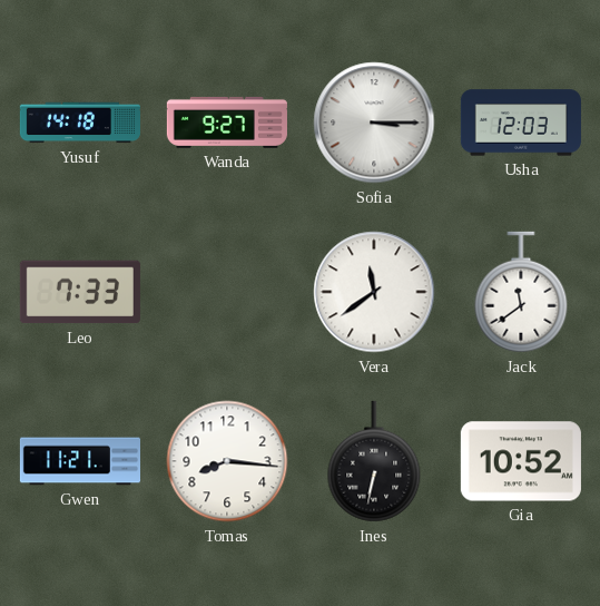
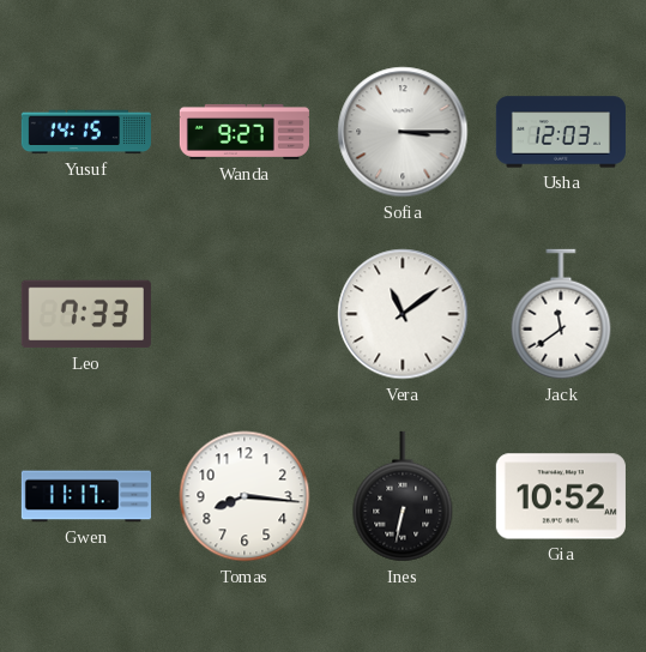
Yusuf: 14:18 -> 14:15
Vera: 11:39 -> 11:09
Gwen: 11:21 -> 11:17
